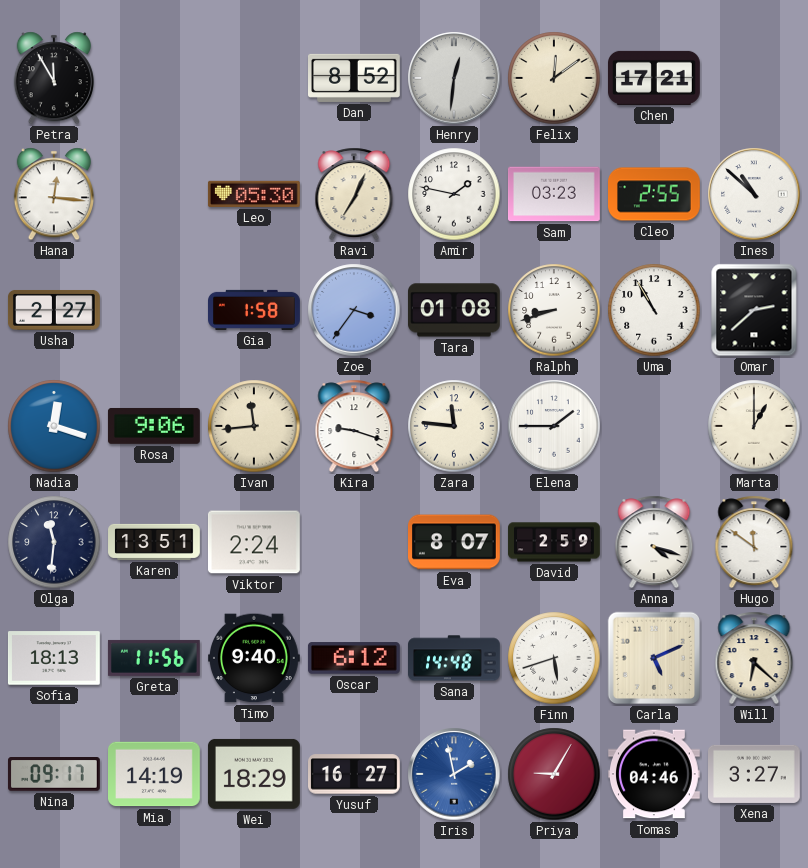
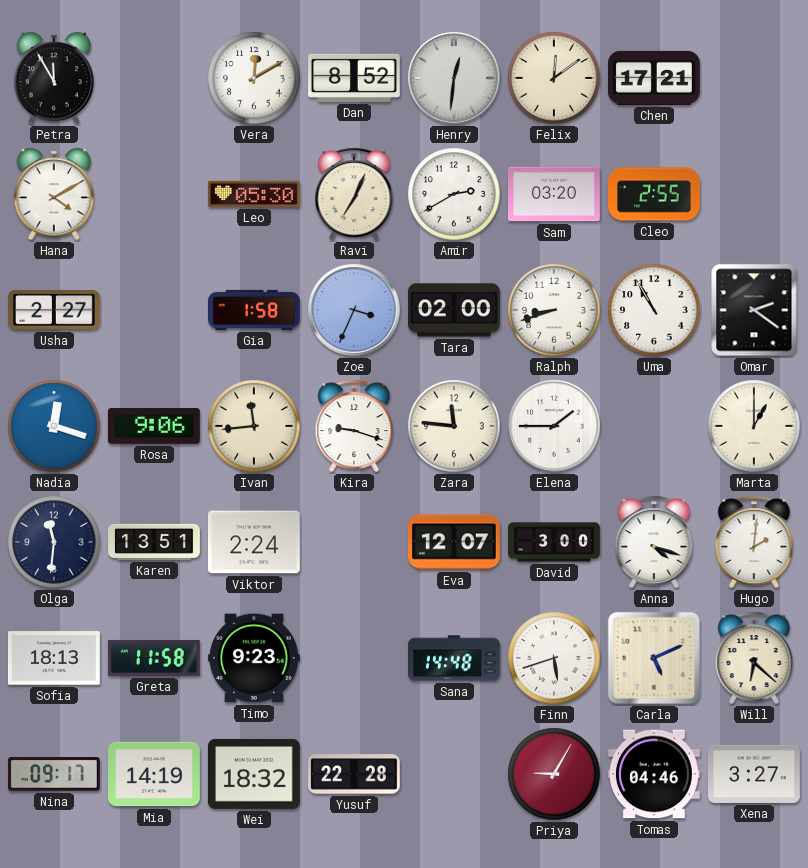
Vera: none -> 12:10
Hana: 12:16 -> 4:10
Amir: 1:47 -> 2:40
Sam: 03:23 -> 03:20
Ines: 10:52 -> none
Zoe: 3:36 -> 3:34
Tara: 01:08 -> 02:00
Omar: 2:38 -> 2:21
Eva: 8:07 -> 12:07
David: 2:59 -> 3:00
Hugo: 11:51 -> 2:01
Greta: 11:56 -> 11:58
Timo: 9:40 -> 9:23
Oscar: 6:12 -> none
Wei: 18:29 -> 18:32
Yusuf: 16:27 -> 22:28
Iris: 1:58 -> none
